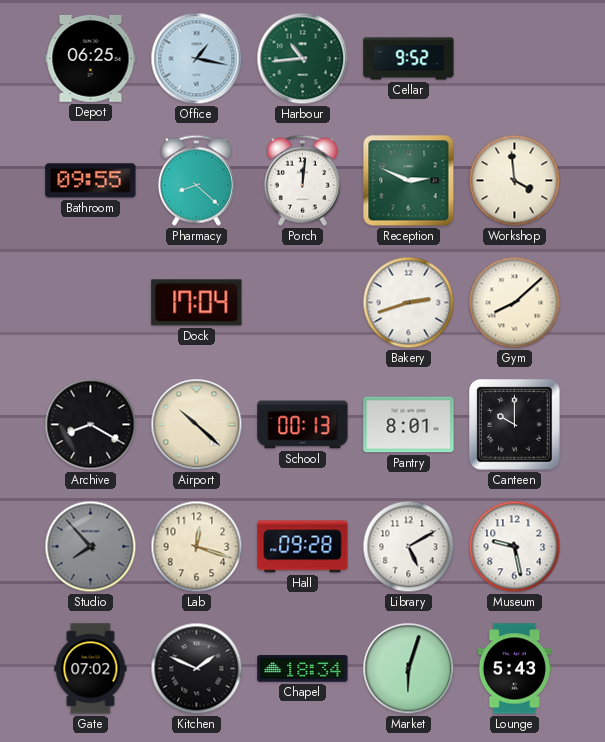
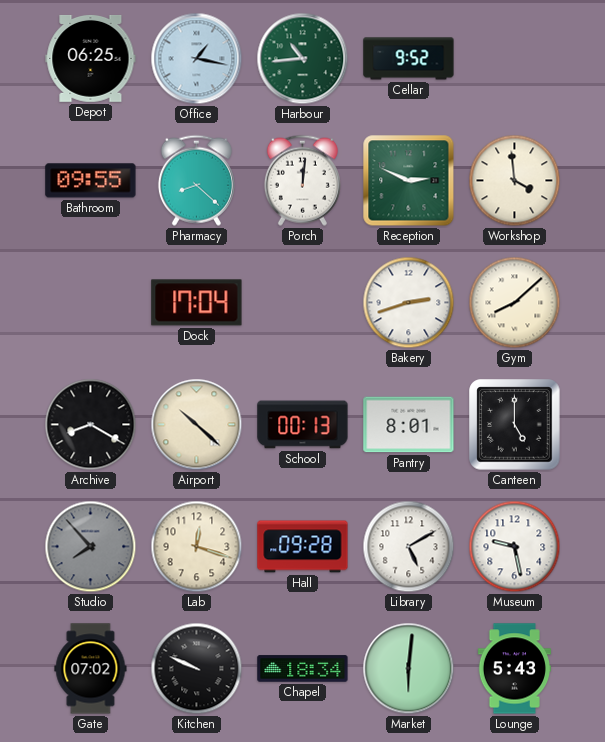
Canteen: 10:00 -> 5:00
Kitchen: 1:49 -> 9:49
Market: 6:03 -> 6:01
